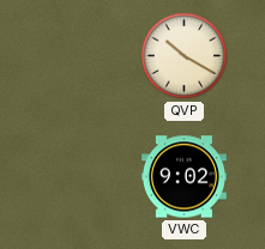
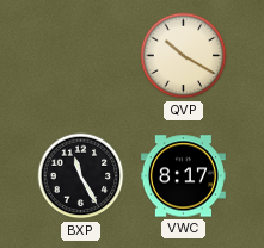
BXP: none -> 11:25
VWC: 9:02 -> 8:17
